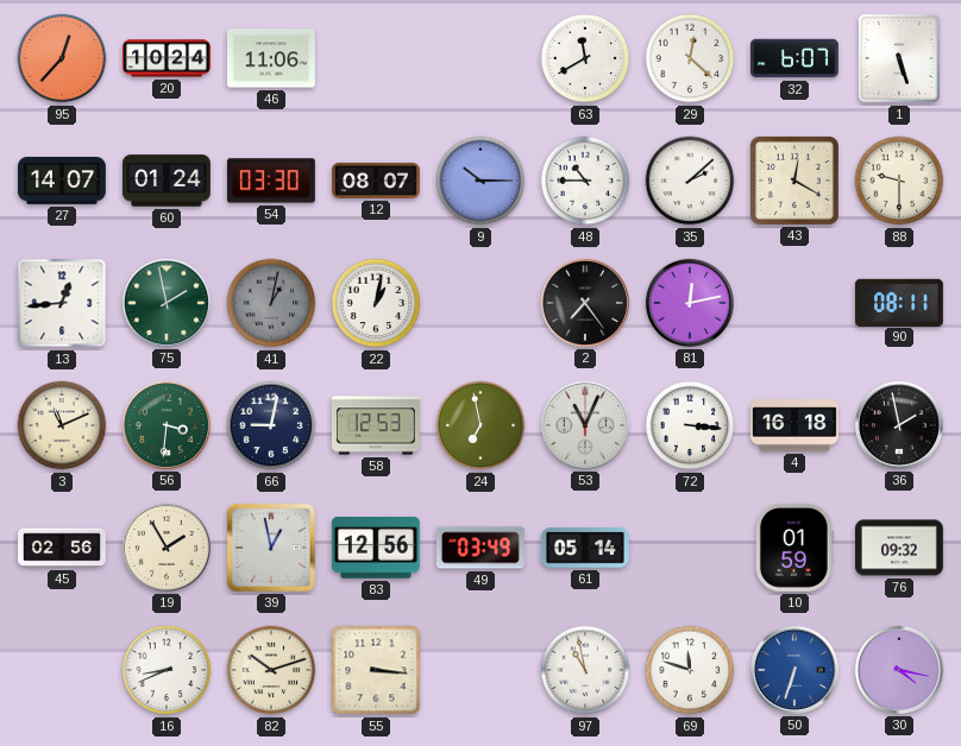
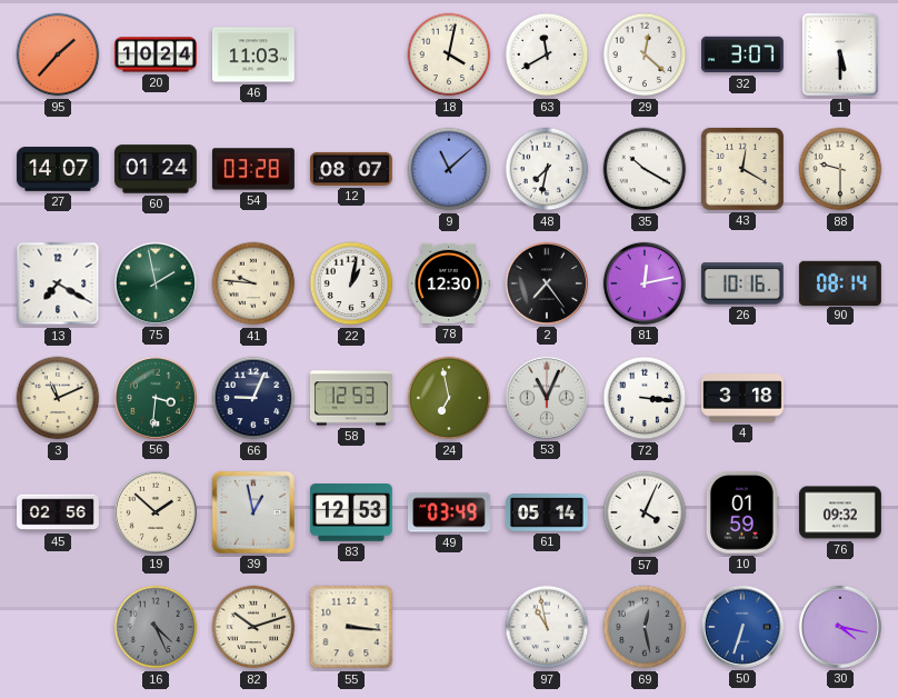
95: 12:37 -> 1:37
46: 11:06 -> 11:03
18: none -> 4:02
32: 6:07 -> 3:07
1: 5:27 -> 5:30
54: 03:30 -> 03:28
9: 10:15 -> 11:08
48: 10:45 -> 7:32
35: 2:08 -> 10:20
13: 12:44 -> 7:20
41: 1:02 -> 9:46
41 dial: grey -> cream
78: none -> 12:30
26: none -> 10:16
90: 08:11 -> 08:14
66: 9:02 -> 9:04
4: 16:18 -> 3:18
36: 1:58 -> none
19: 1:55 -> 1:52
83: 12:56 -> 12:53
57: none -> 4:04
16: 8:41 -> 4:26
16 dial: white -> grey
69: 11:48 -> 12:28
69 dial: white -> grey
